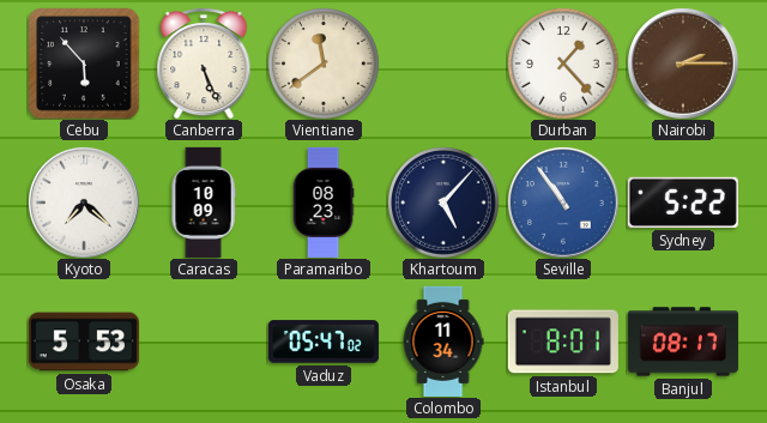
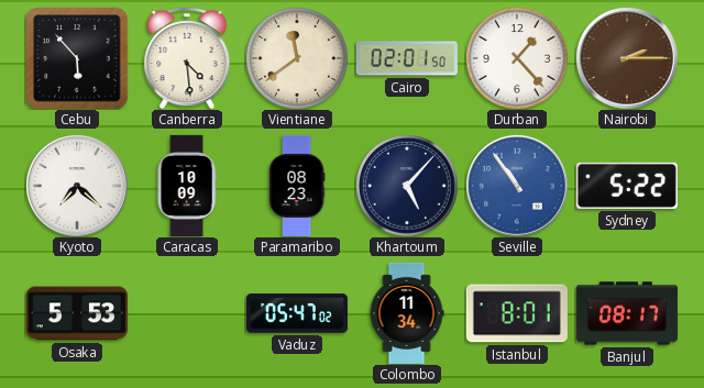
Canberra: 5:26 -> 4:29
Cairo: none -> 02:01
